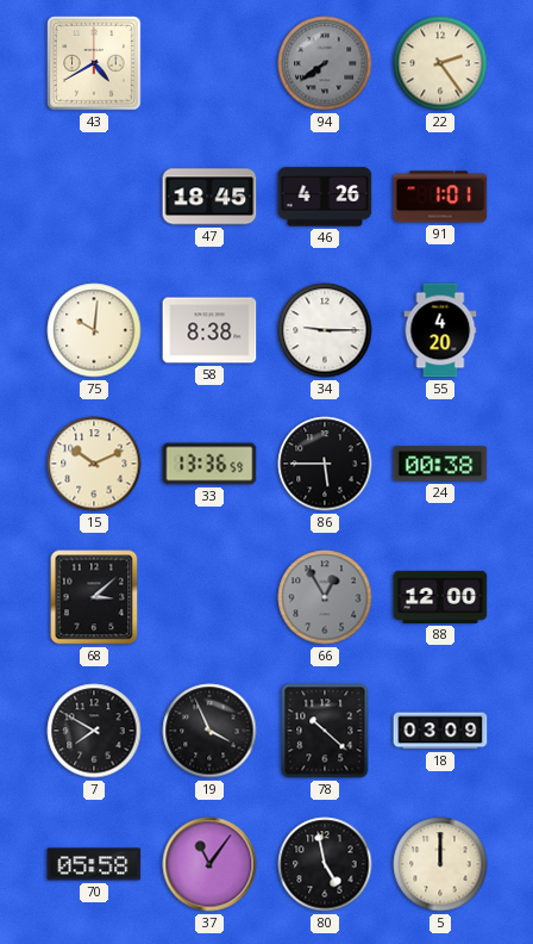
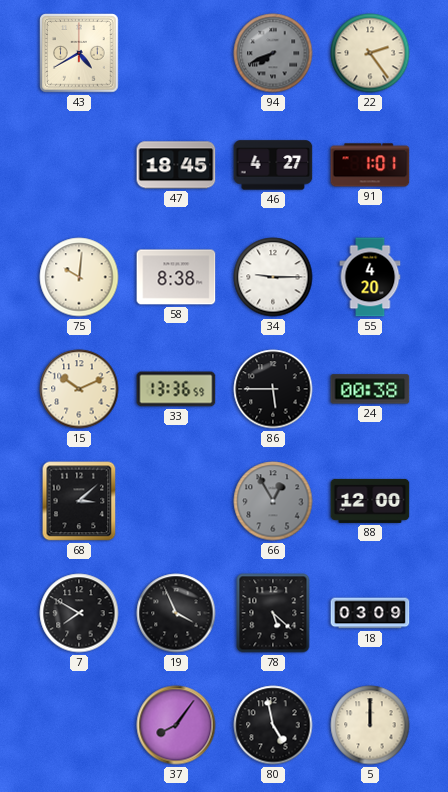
94: 7:39 -> 7:41
46: 4:26 -> 4:27
78: 10:22 -> 5:22
70: 05:58 -> none
37: 11:06 -> 8:06
